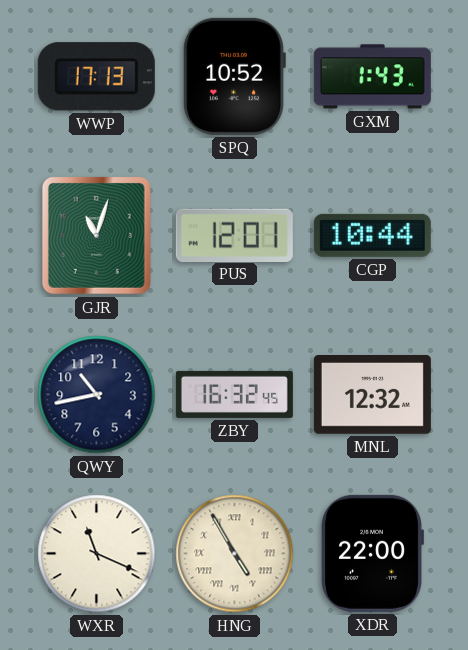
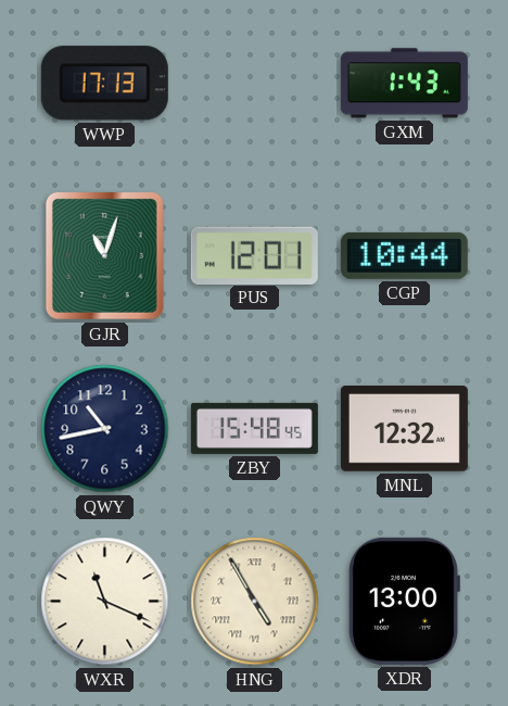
SPQ: 10:52 -> none
ZBY: 16:32 -> 15:48
XDR: 22:00 -> 13:00
